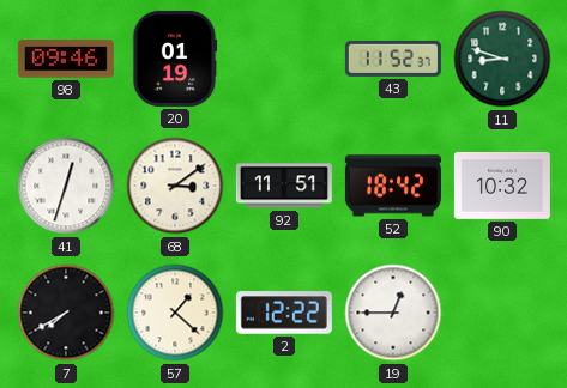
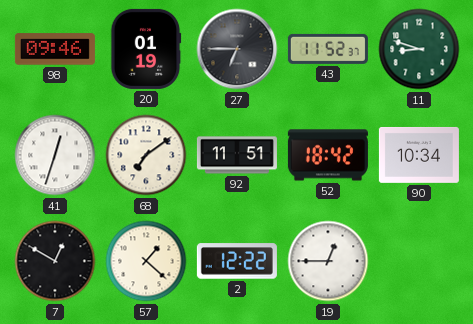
27: none -> 6:45
68: 3:09 -> 7:09
90: 10:32 -> 10:34
7: 7:40 -> 12:50
